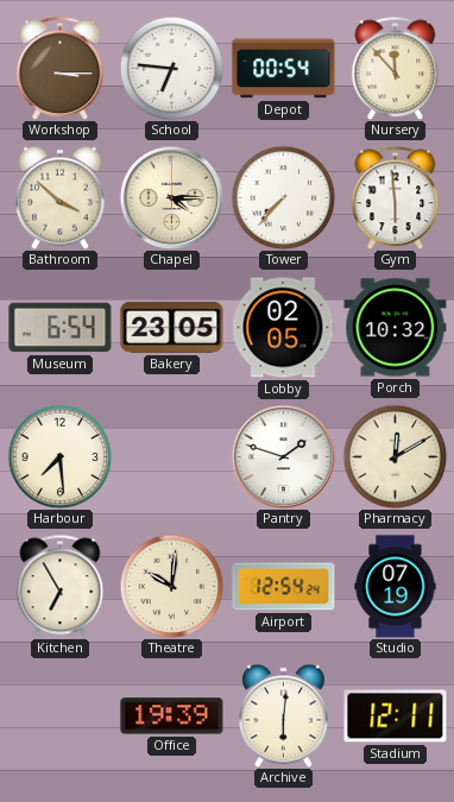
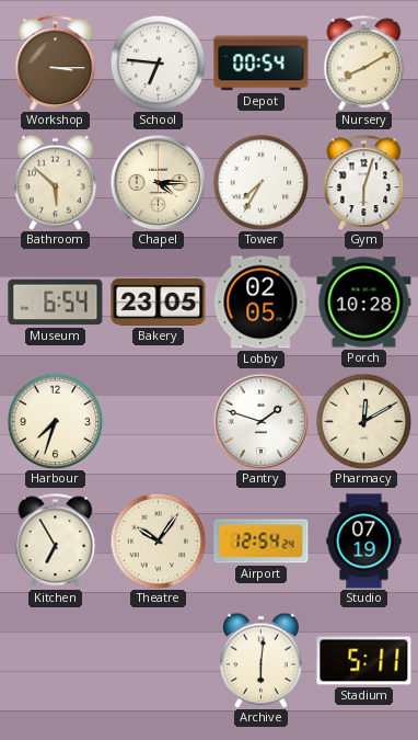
Nursery: 11:53 -> 8:10
Bathroom: 3:52 -> 5:52
Tower: 7:37 -> 7:35
Gym: 5:59 -> 6:03
Porch: 10:32 -> 10:28
Harbour: 7:29 -> 7:33
Theatre: 10:01 -> 10:06
Office: 19:39 -> none
Stadium: 12:11 -> 5:11
